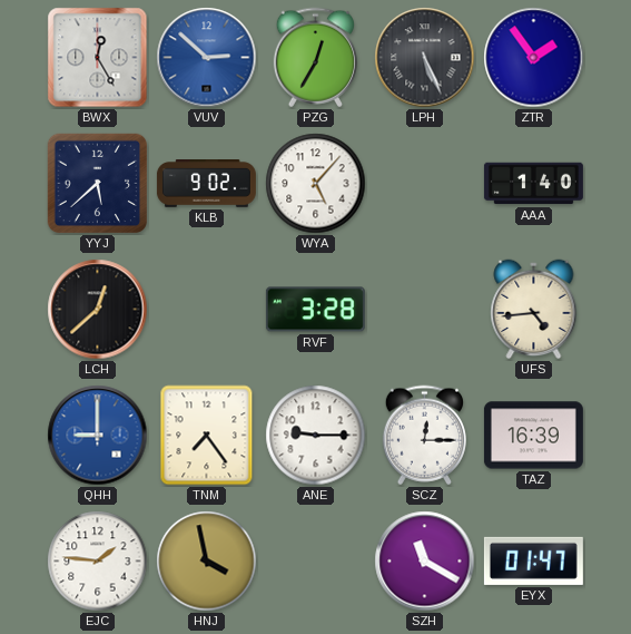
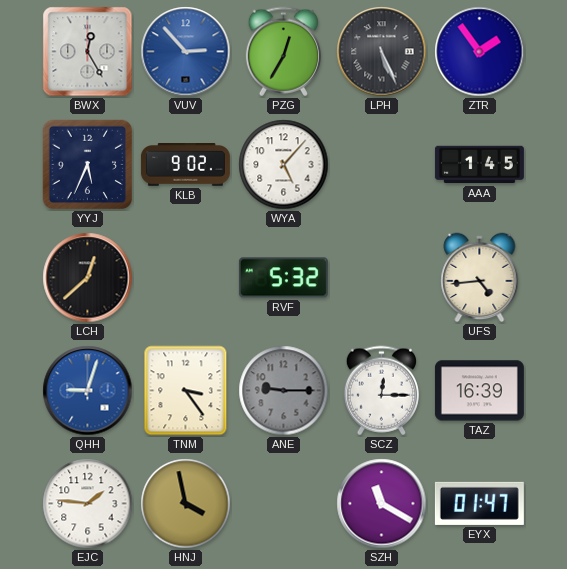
VUV: 2:52 -> 2:53
YYJ: 5:38 -> 5:34
AAA: 1:40 -> 1:45
RVF: 3:28 -> 5:32
QHH: 9:00 -> 9:03
TNM: 7:24 -> 3:24
ANE dial: white -> grey
